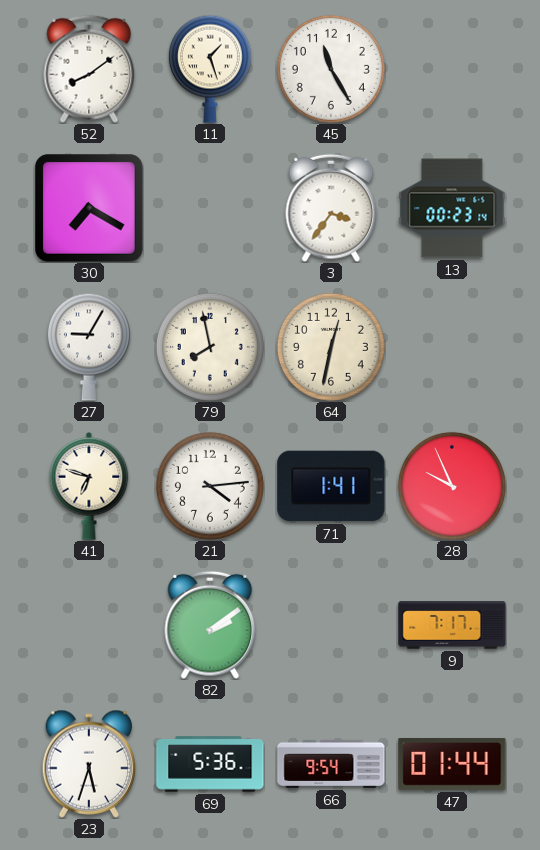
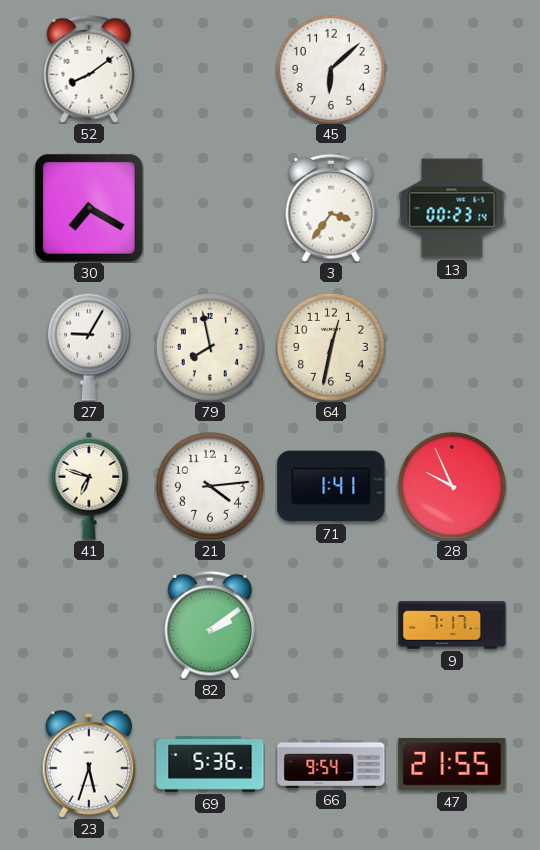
11: 1:27 -> none
45: 11:25 -> 6:08
47: 01:44 -> 21:55
